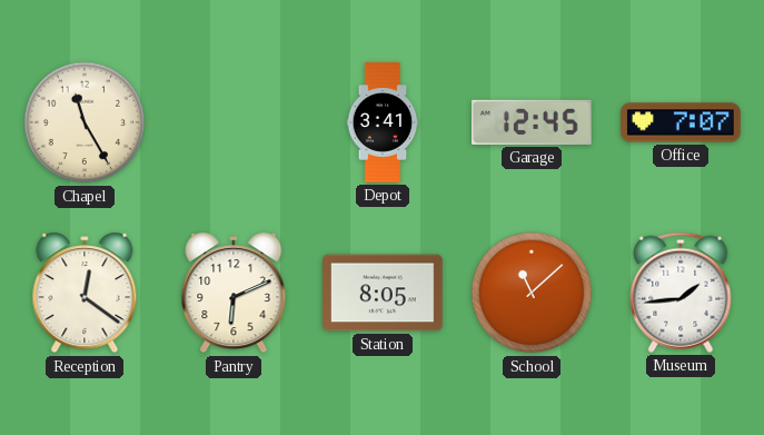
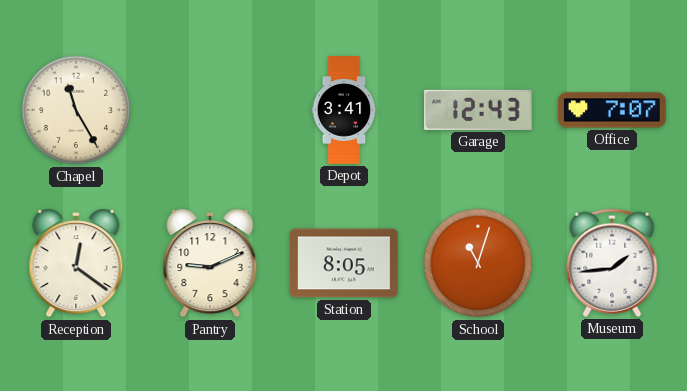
Garage: 12:45 -> 12:43
Pantry: 6:11 -> 9:11
School: 11:08 -> 11:03
